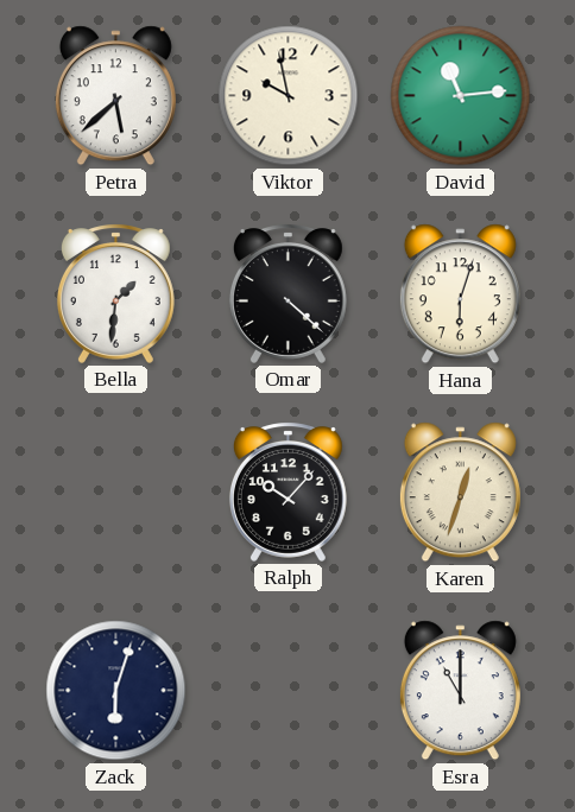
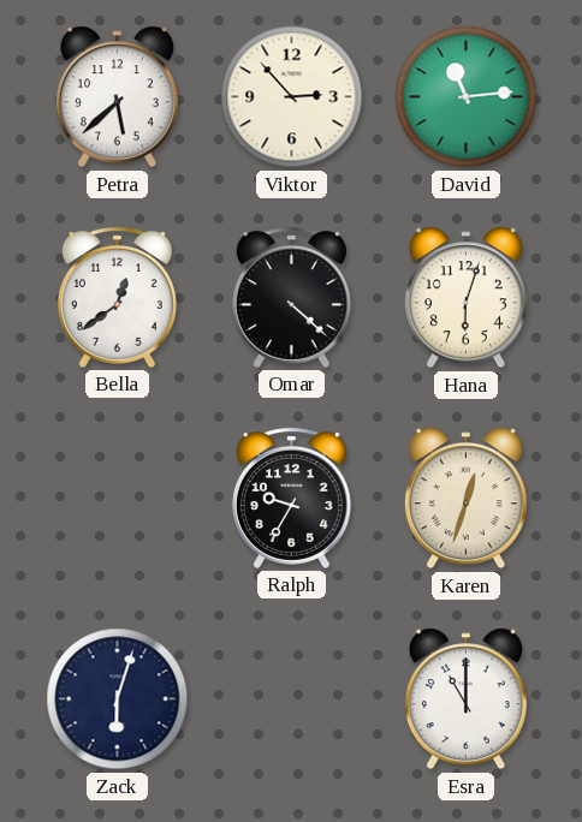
Viktor: 9:58 -> 2:53
Bella: 1:31 -> 12:39
Ralph: 10:07 -> 9:35
